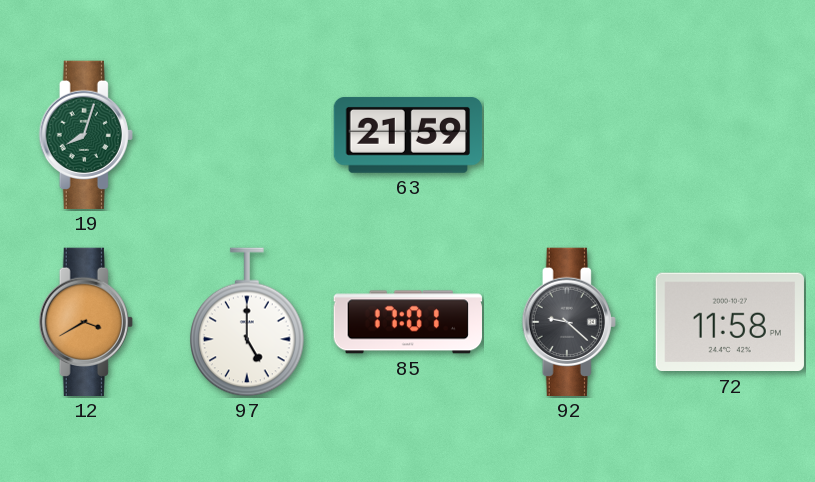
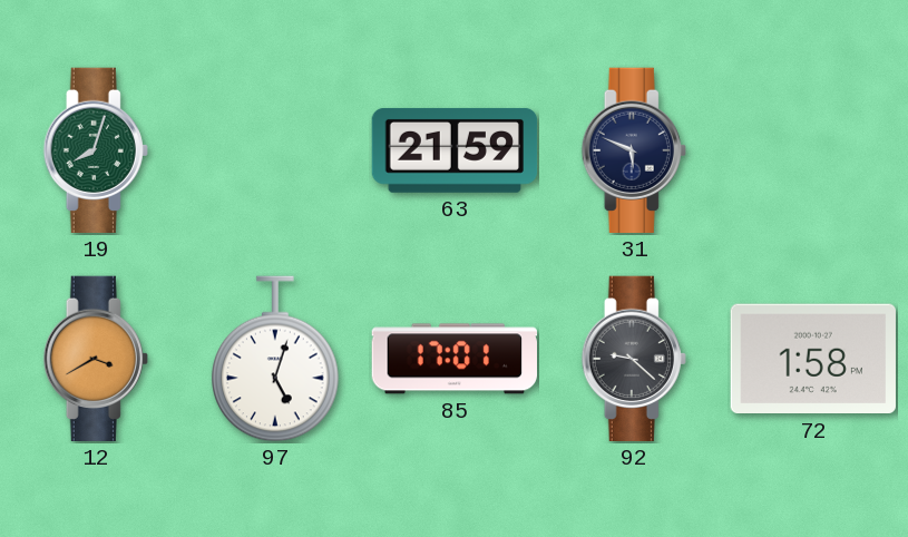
31: none -> 5:49
97: 5:00 -> 5:03
72: 11:58 -> 1:58
